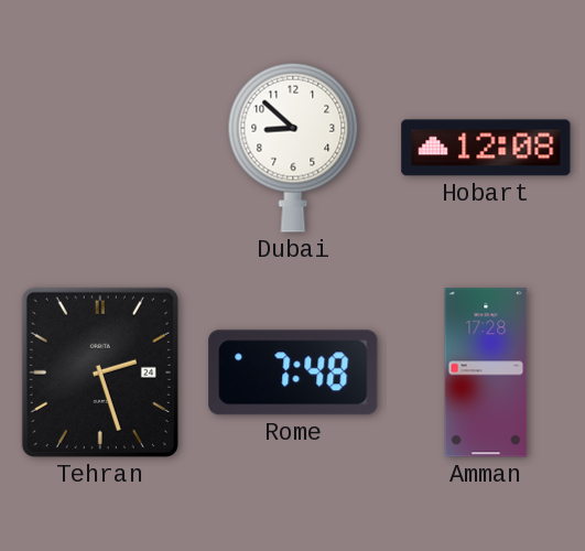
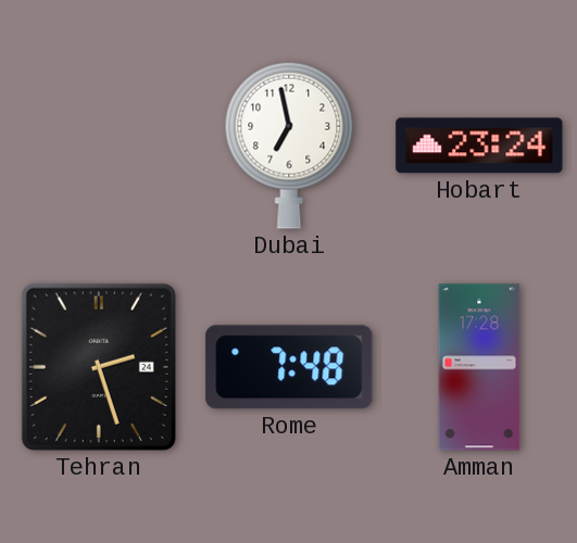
Dubai: 8:52 -> 6:58
Hobart: 12:08 -> 23:24
